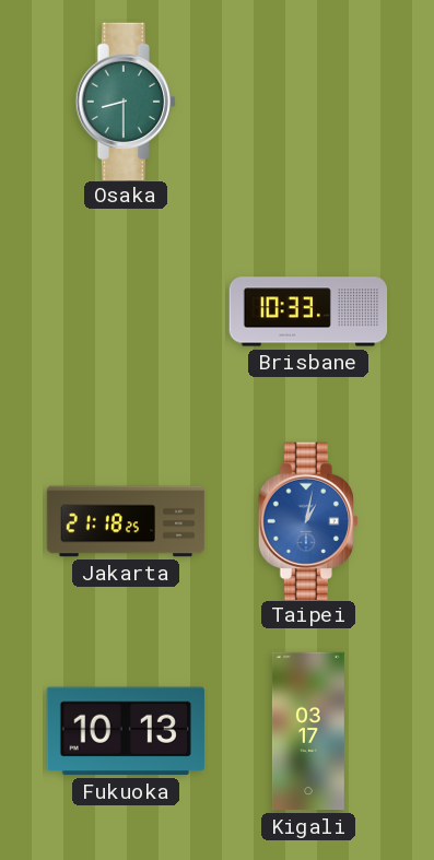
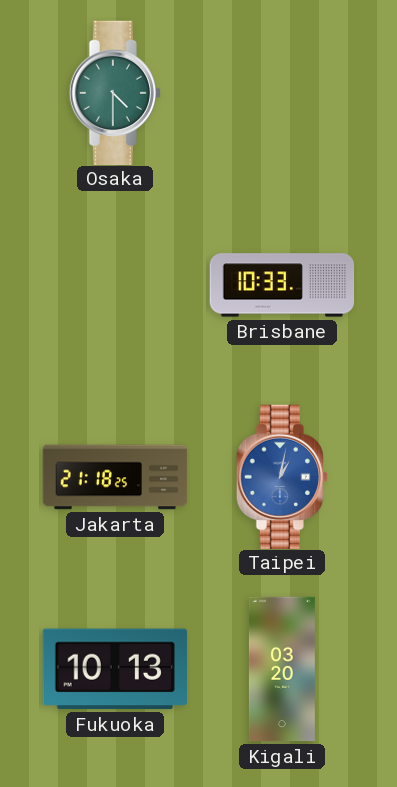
Osaka: 8:30 -> 4:30
Kigali: 03:17 -> 03:20
